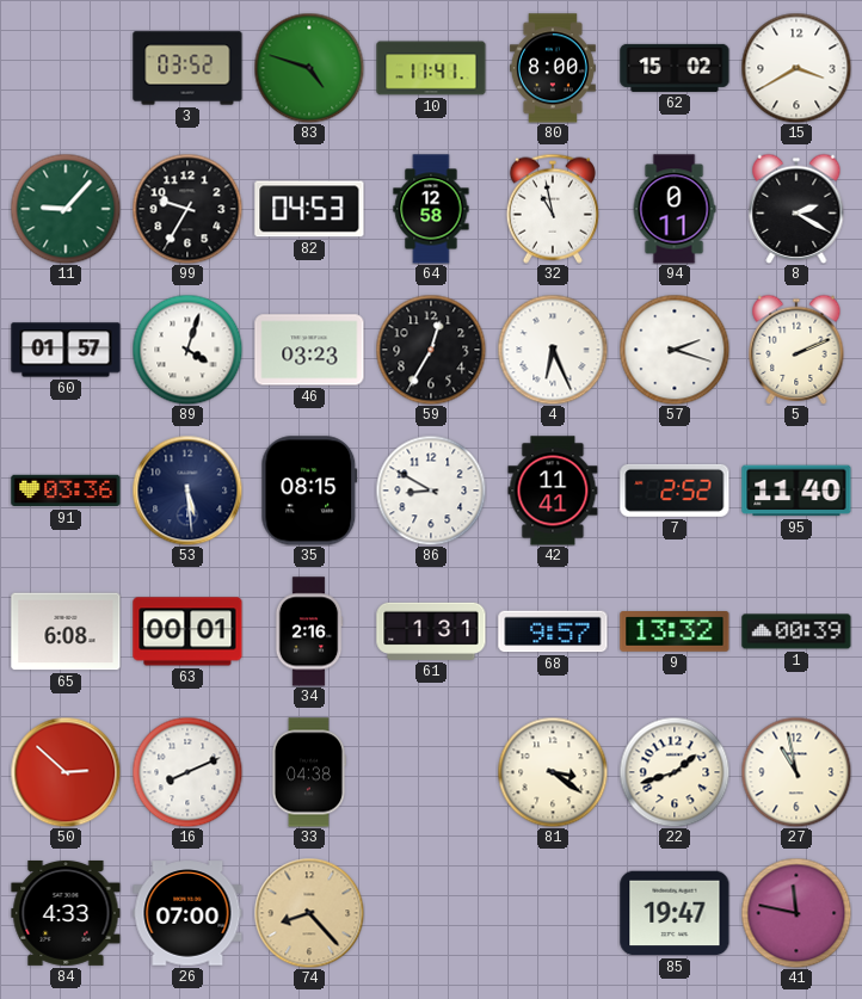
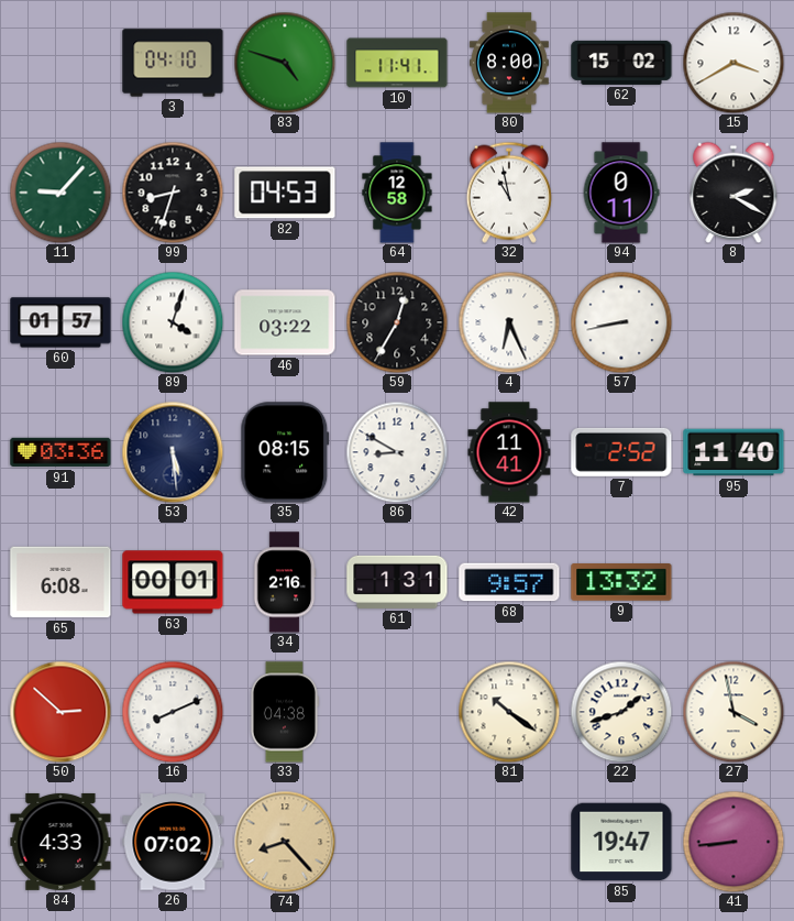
3: 03:52 -> 04:10
99: 9:35 -> 8:33
46: 03:23 -> 03:22
57: 2:18 -> 8:43
5: 2:11 -> none
1: 00:39 -> none
81: 3:21 -> 10:21
27: 10:58 -> 3:58
26: 07:00 -> 07:02
41: 11:47 -> 8:44
